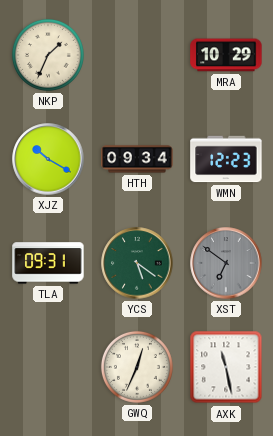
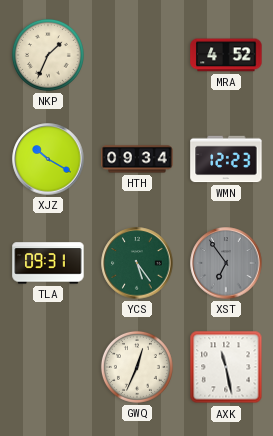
MRA: 10:29 -> 4:52
YCS: 5:21 -> 5:24
XST: 6:51 -> 6:54
